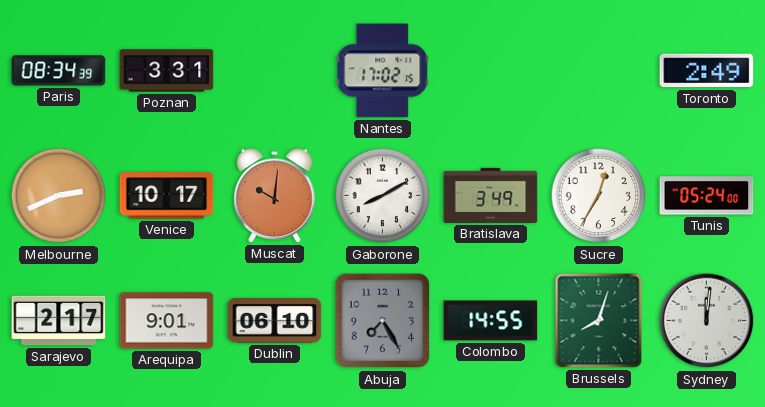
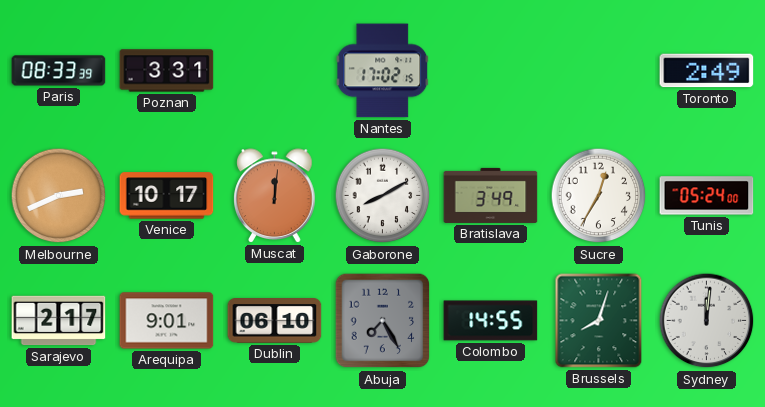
Paris: 08:34 -> 08:33
Muscat: 10:01 -> 12:01
